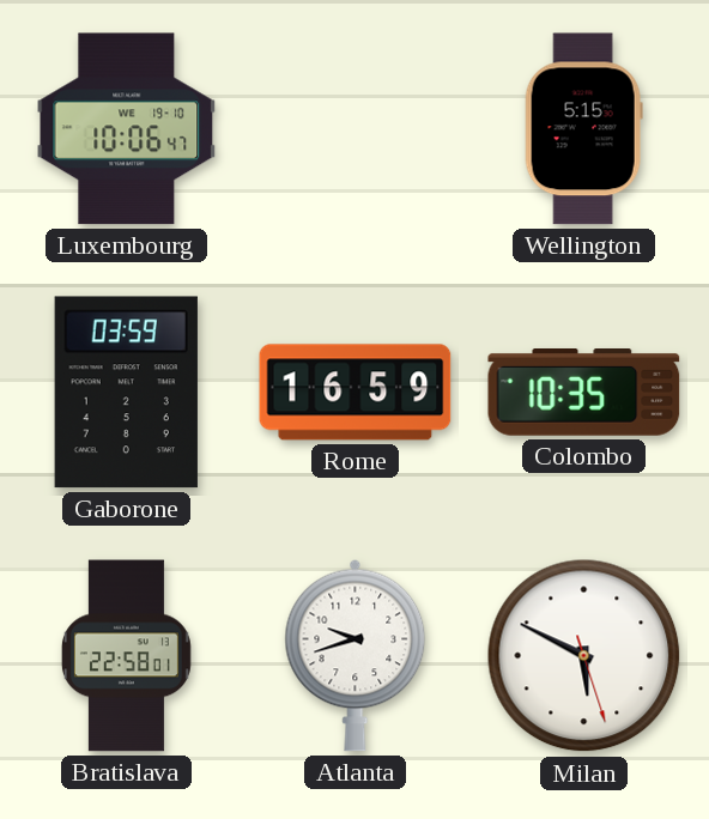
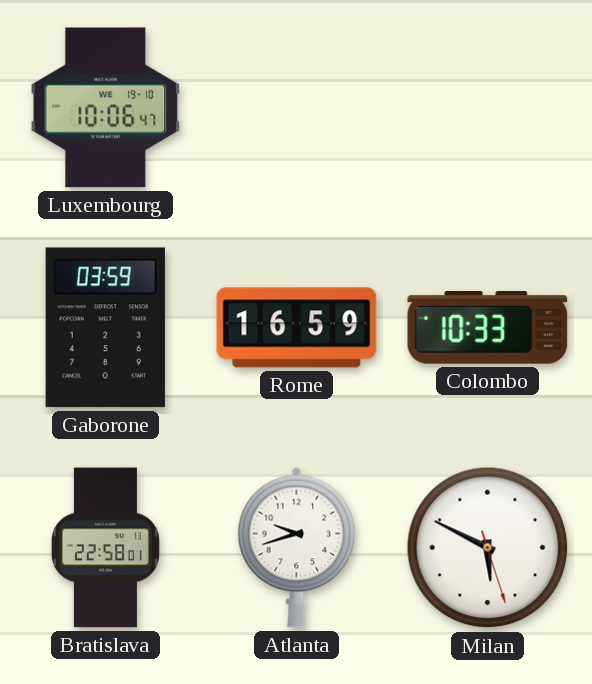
Wellington: 5:15 -> none
Colombo: 10:35 -> 10:33
